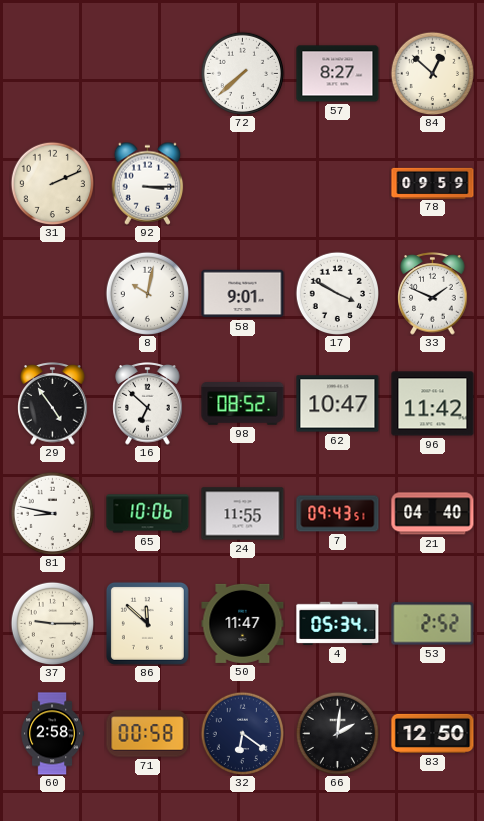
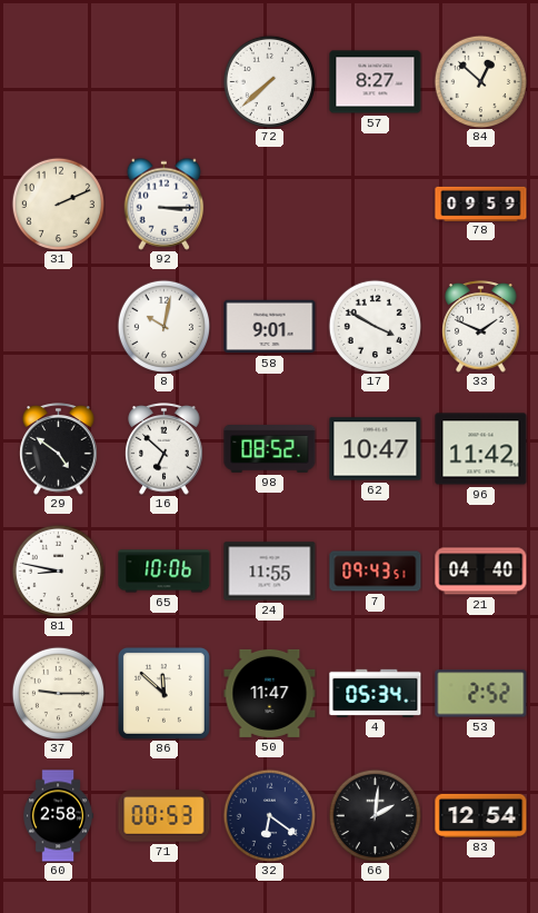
29: 4:54 -> 4:51
71: 00:58 -> 00:53
83: 12:50 -> 12:54
